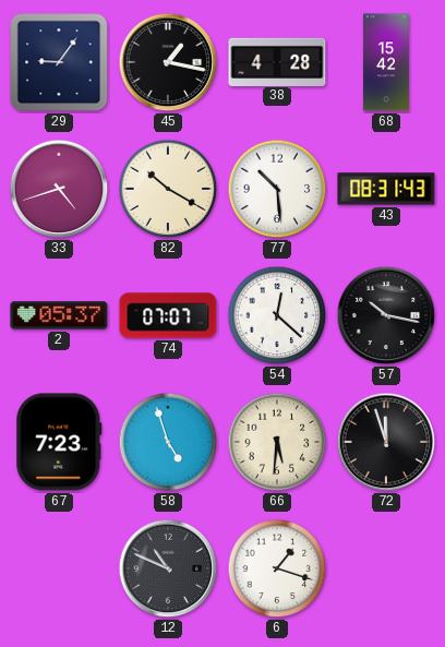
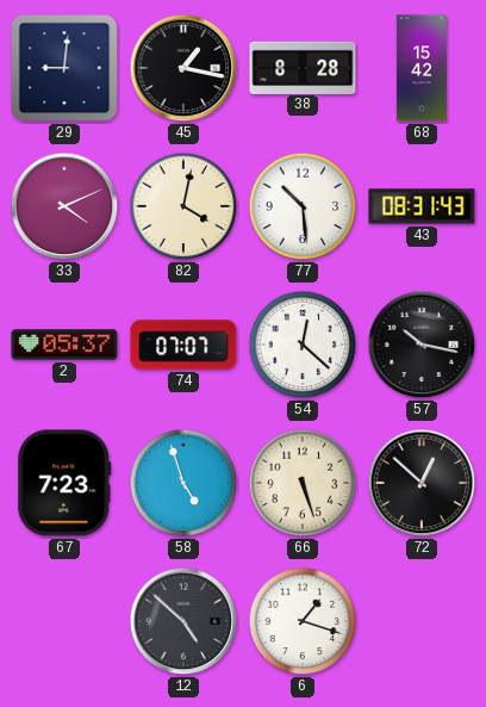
29: 9:06 -> 9:01
38: 4:28 -> 8:28
33: 4:42 -> 4:11
82: 10:20 -> 4:02
66: 5:31 -> 5:27
72: 11:57 -> 12:52
12: 10:49 -> 4:52
